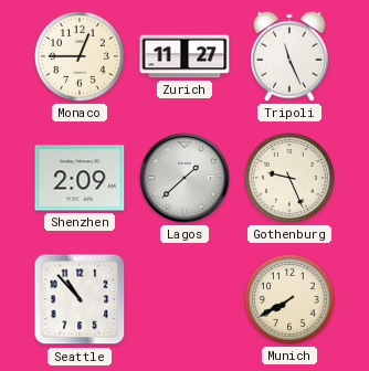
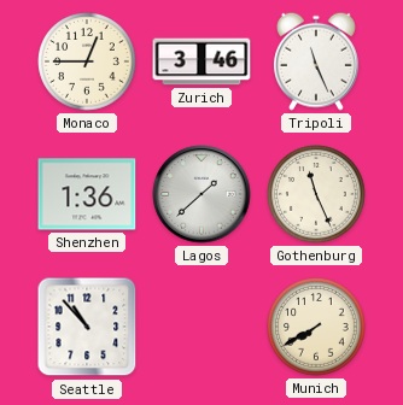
Zurich: 11:27 -> 3:46
Shenzhen: 2:09 -> 1:36
Gothenburg: 9:26 -> 11:26
